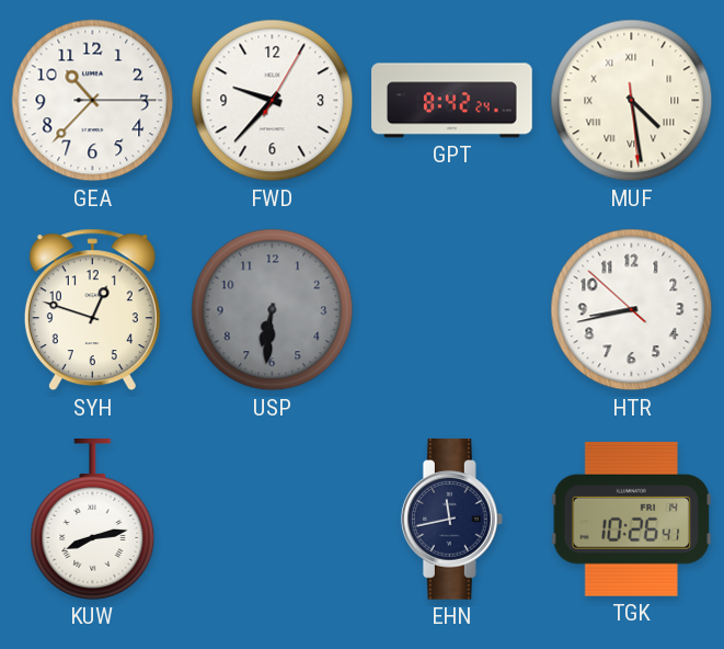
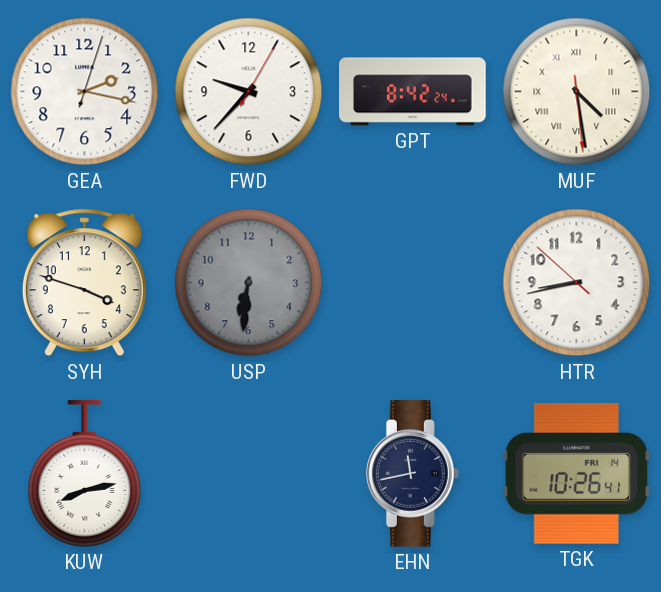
GEA: 10:37 -> 2:17
SYH: 12:48 -> 3:48
